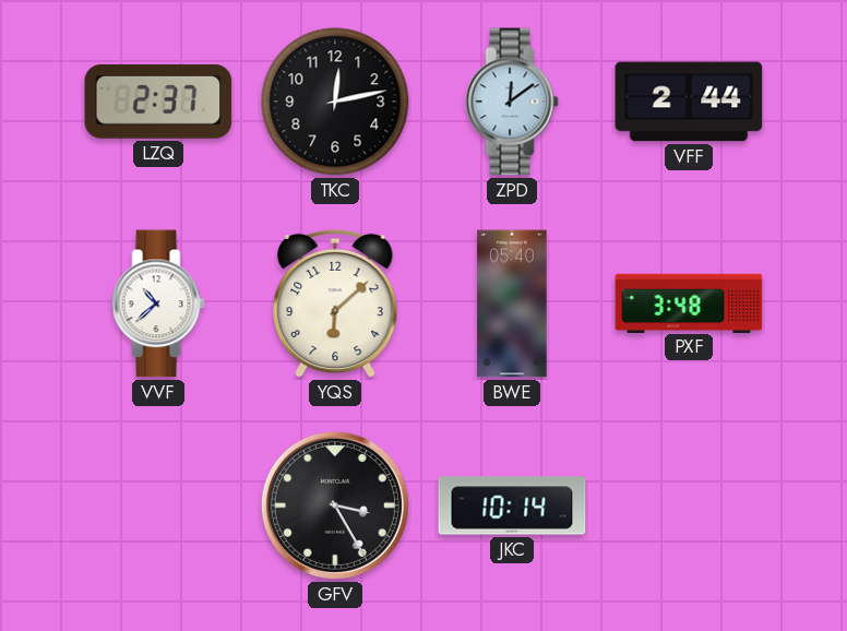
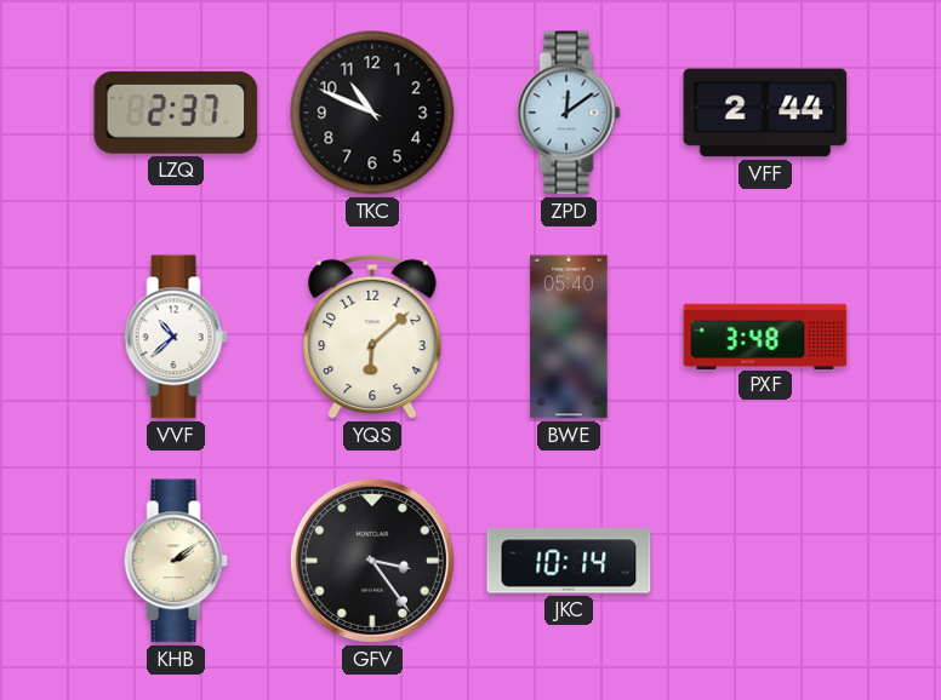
TKC: 12:13 -> 10:49
KHB: none -> 2:09
GFV: 3:25 -> 3:24
